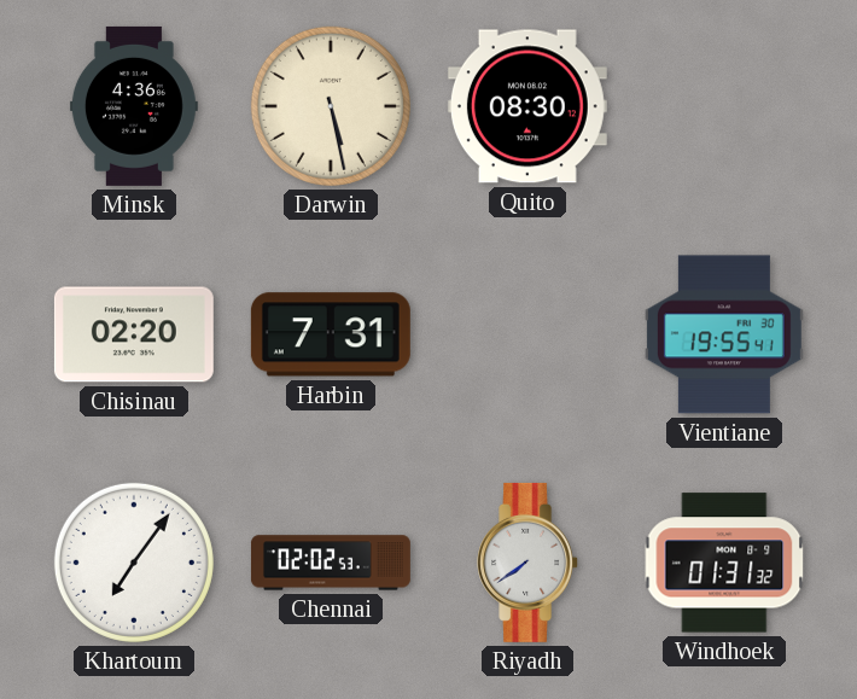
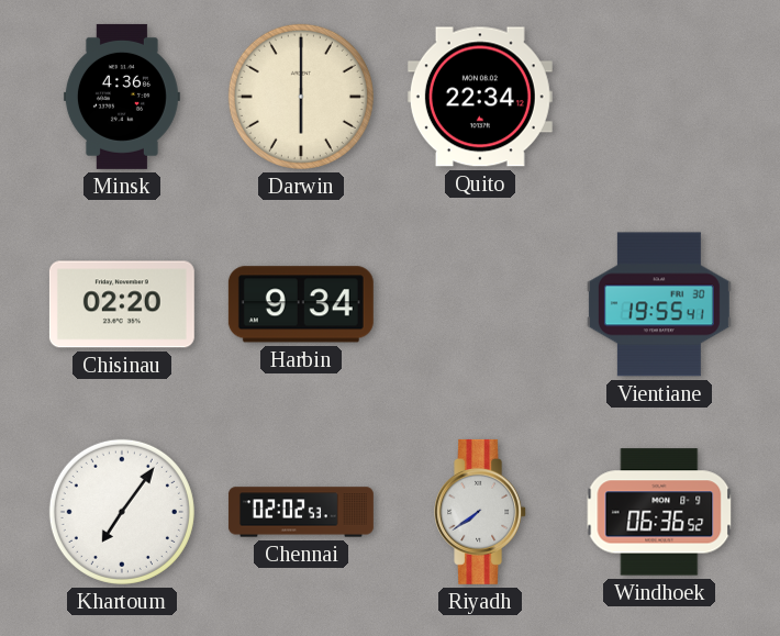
Darwin: 5:28 -> 6:00
Quito: 08:30 -> 22:34
Harbin: 7:31 -> 9:34
Windhoek: 01:31 -> 06:36
